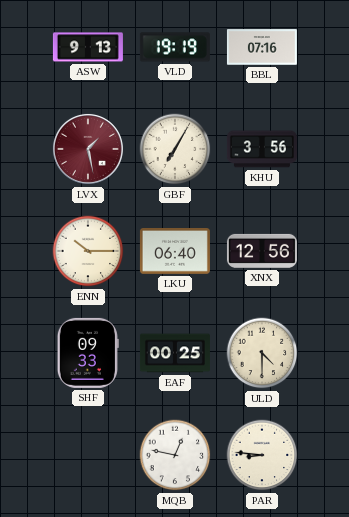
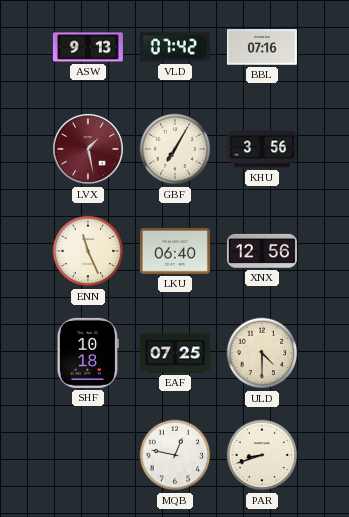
VLD: 19:19 -> 07:42
ENN: 10:15 -> 11:26
SHF: 09:33 -> 10:18
EAF: 00:25 -> 07:25
PAR: 8:46 -> 8:42
